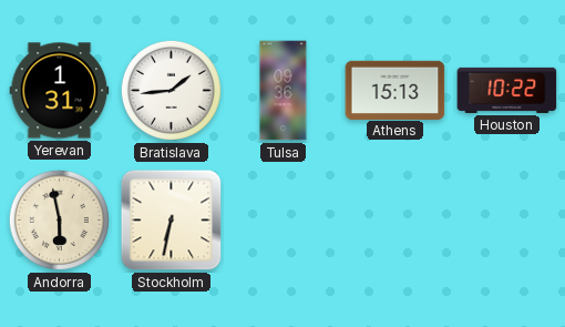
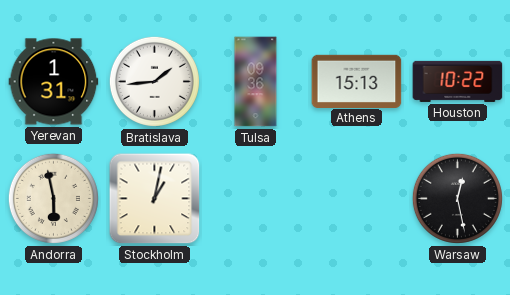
Stockholm: 6:32 -> 1:02
Warsaw: none -> 12:28
